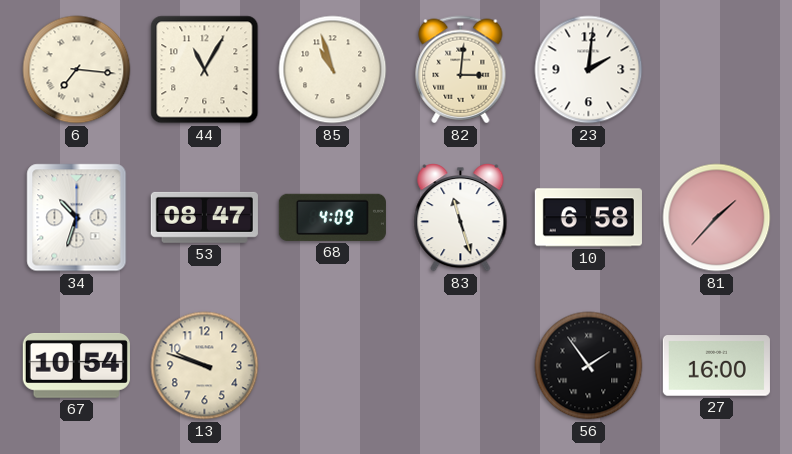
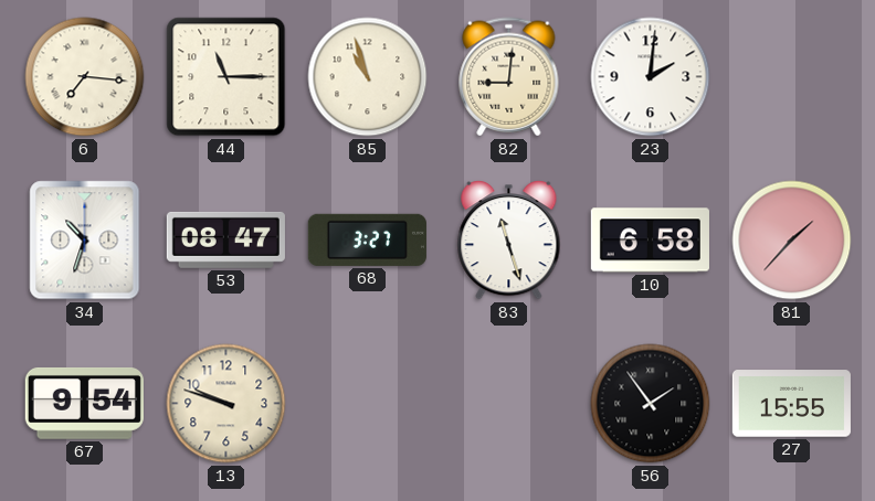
44: 11:05 -> 11:15
82: 3:01 -> 9:01
68: 4:09 -> 3:27
67: 10:54 -> 9:54
27: 16:00 -> 15:55
